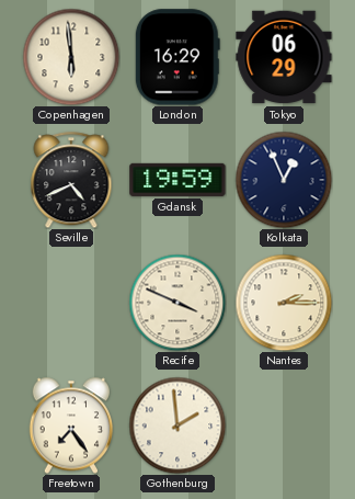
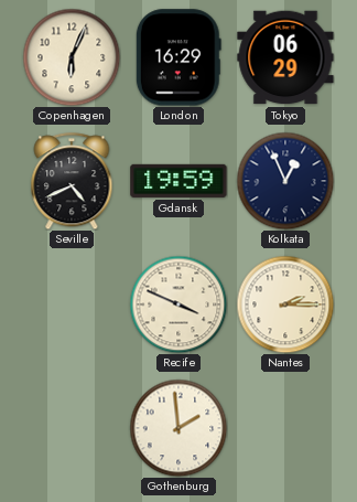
Copenhagen: 5:59 -> 6:04
Freetown: 7:24 -> none
